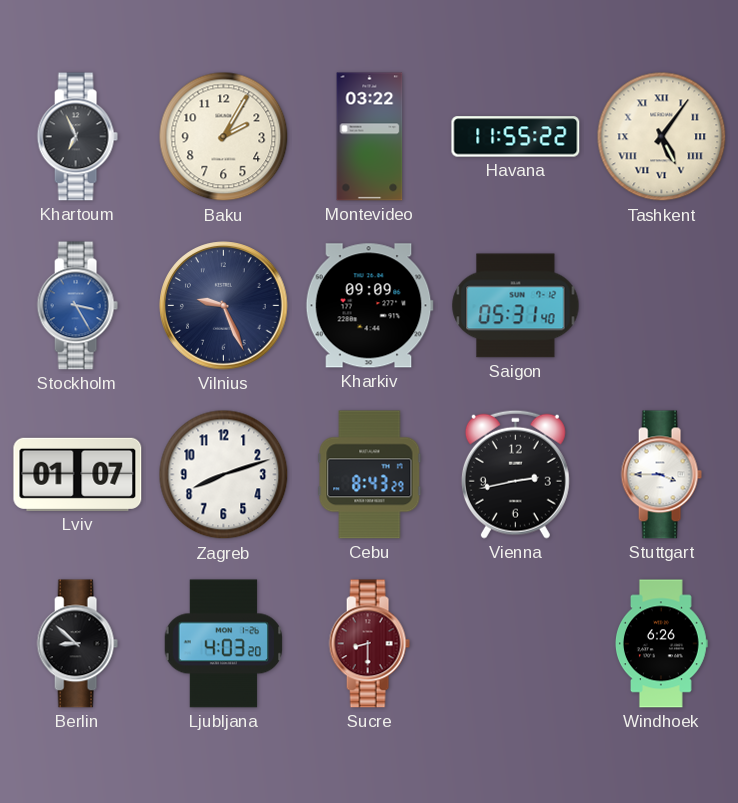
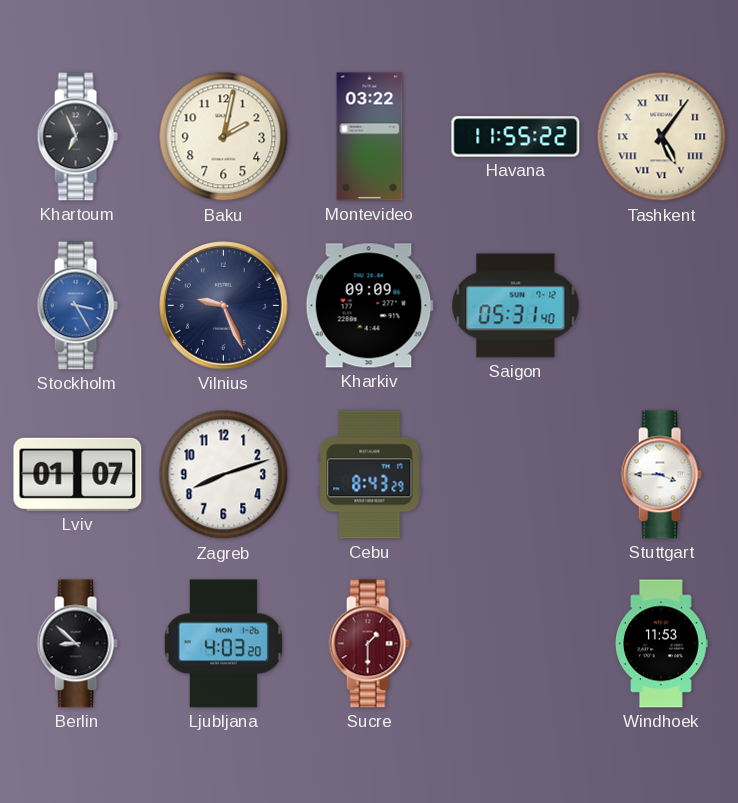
Baku: 2:05 -> 2:02
Vienna: 2:43 -> none
Sucre: 8:30 -> 1:30
Windhoek: 6:26 -> 11:53
